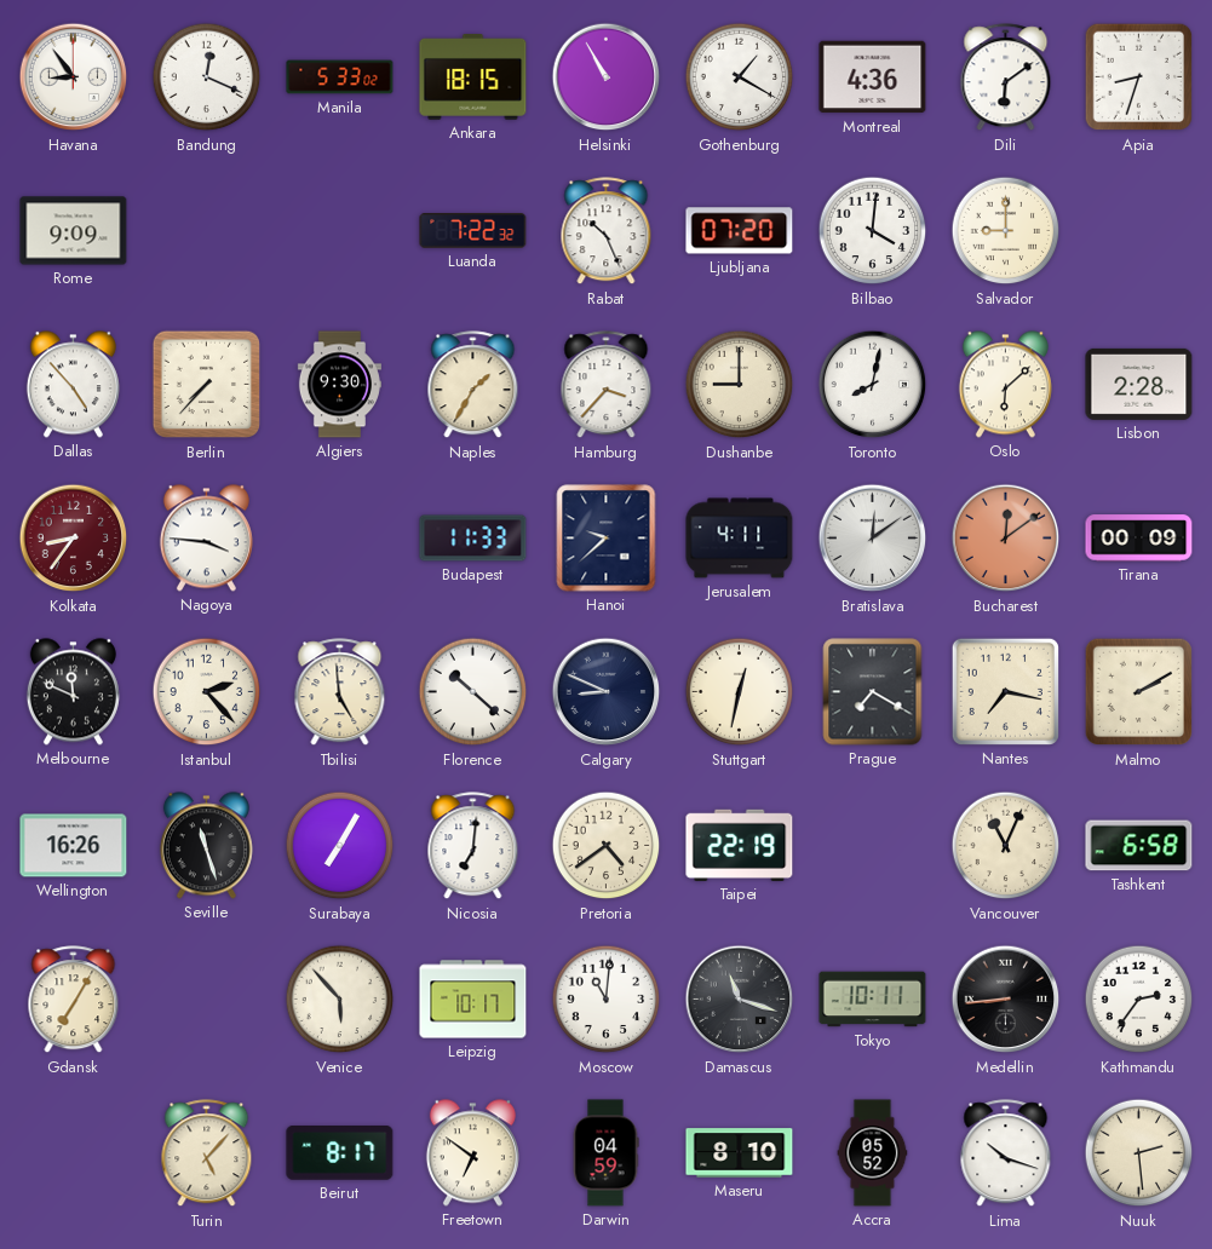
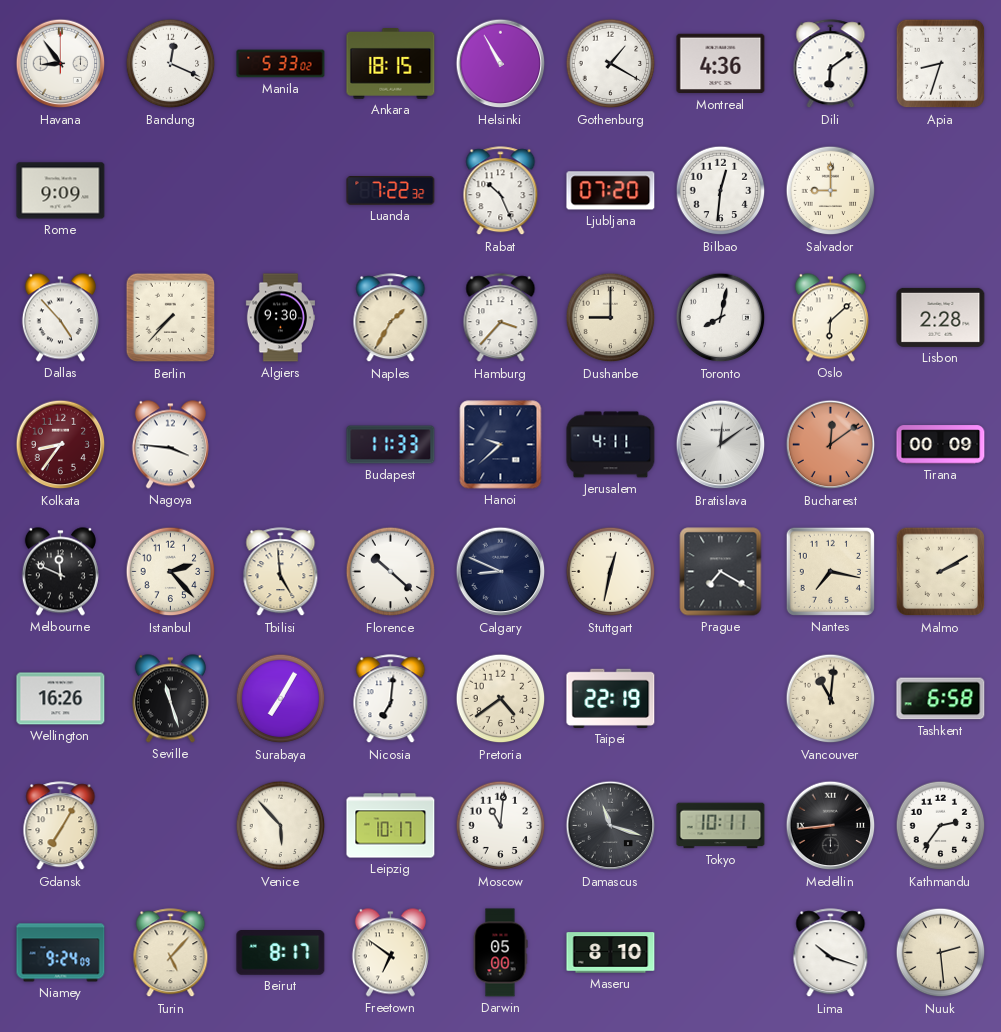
Bilbao: 4:01 -> 12:31
Vancouver: 11:04 -> 11:01
Niamey: none -> 9:24
Darwin: 04:59 -> 05:00
Accra: 05:52 -> none
